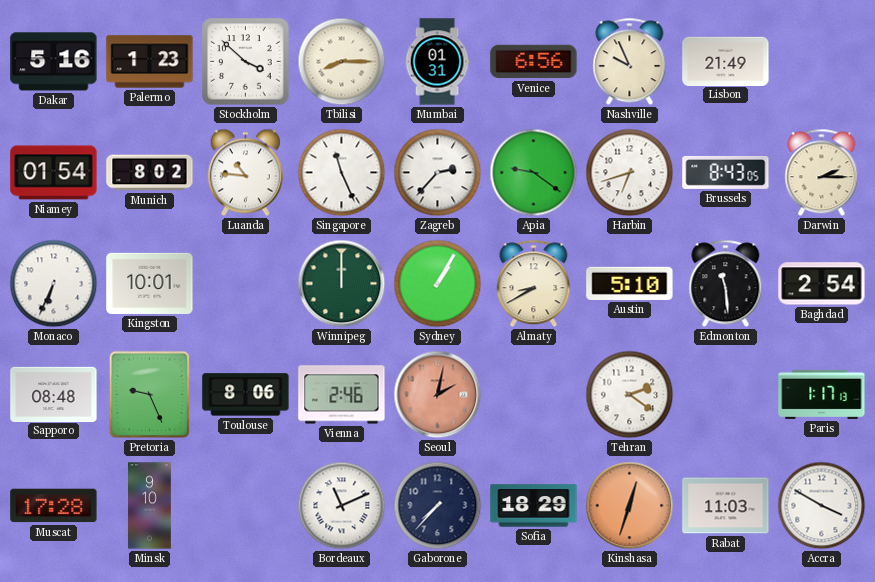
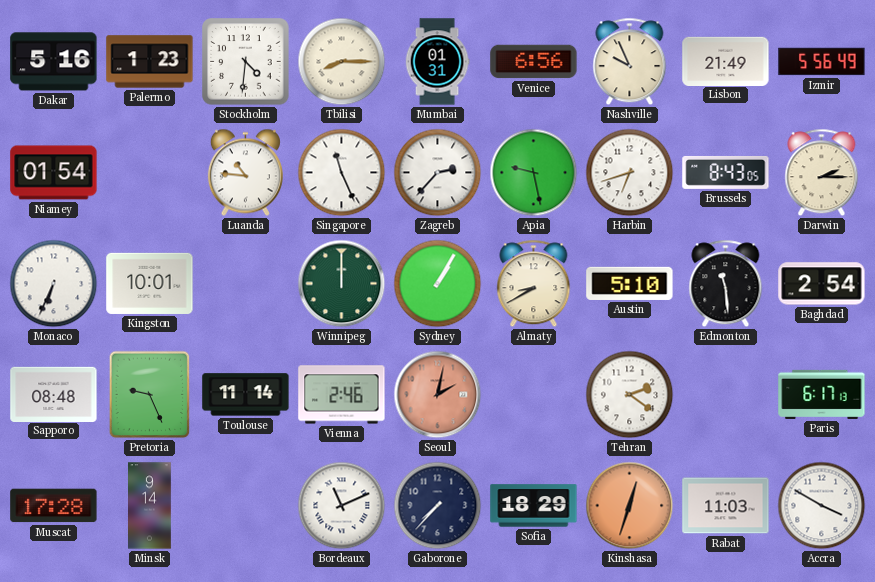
Stockholm: 3:52 -> 4:31
Izmir: none -> 5:56
Munich: 8:02 -> none
Apia: 9:21 -> 9:28
Toulouse: 8:06 -> 11:14
Paris: 1:17 -> 6:17
Minsk: 9:10 -> 9:14
